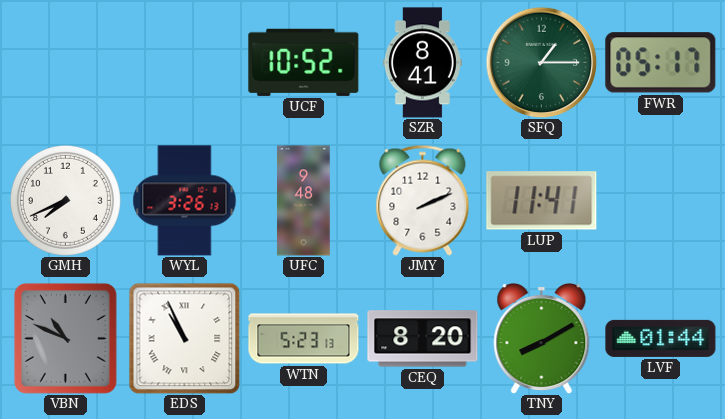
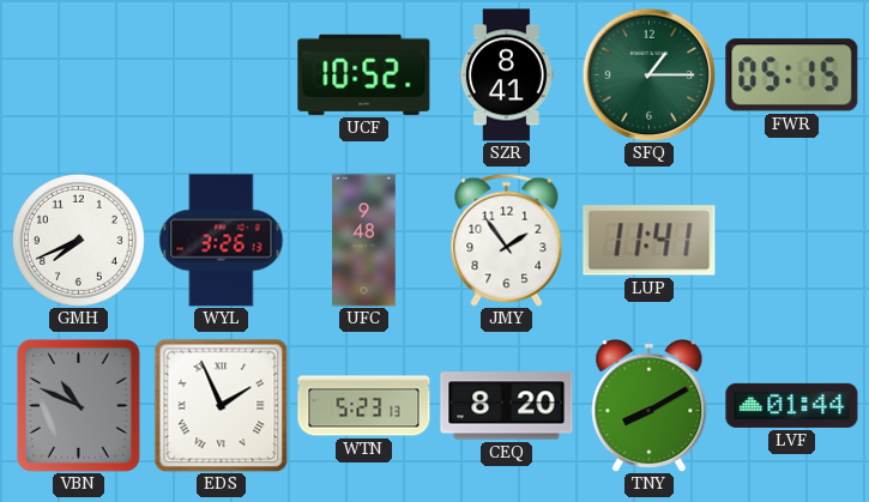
FWR: 05:17 -> 05:15
JMY: 2:11 -> 1:54
EDS: 10:56 -> 1:56
